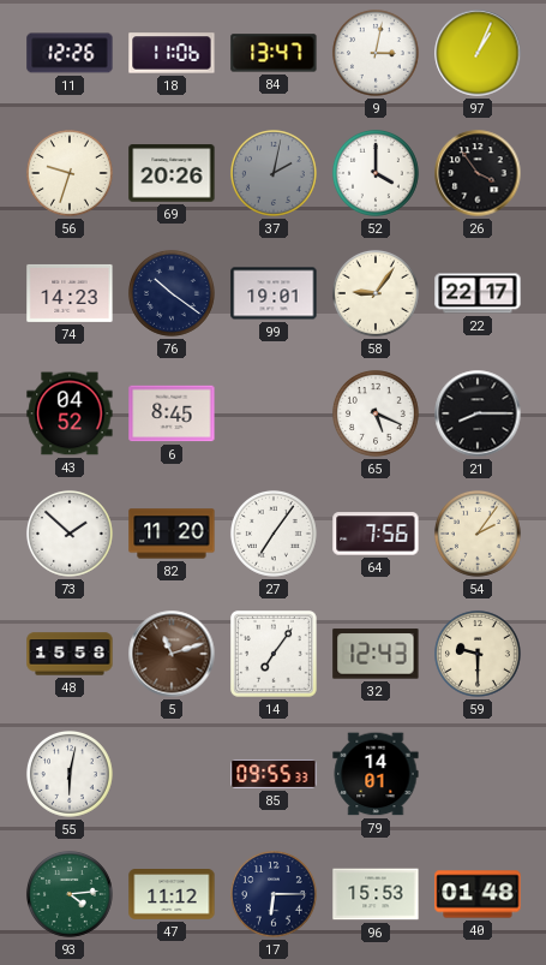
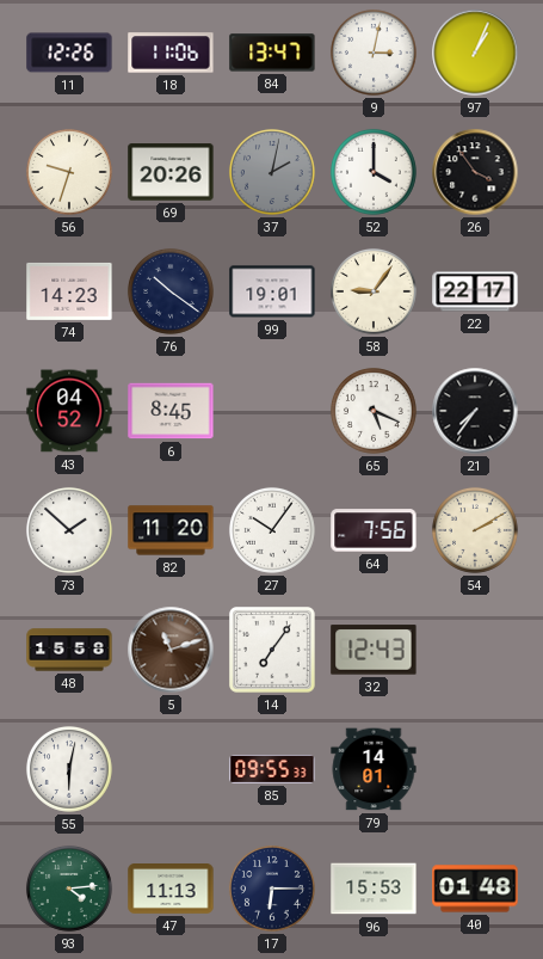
21: 8:15 -> 7:36
27: 7:06 -> 10:06
54: 2:06 -> 2:10
59: 9:30 -> none
47: 11:12 -> 11:13
